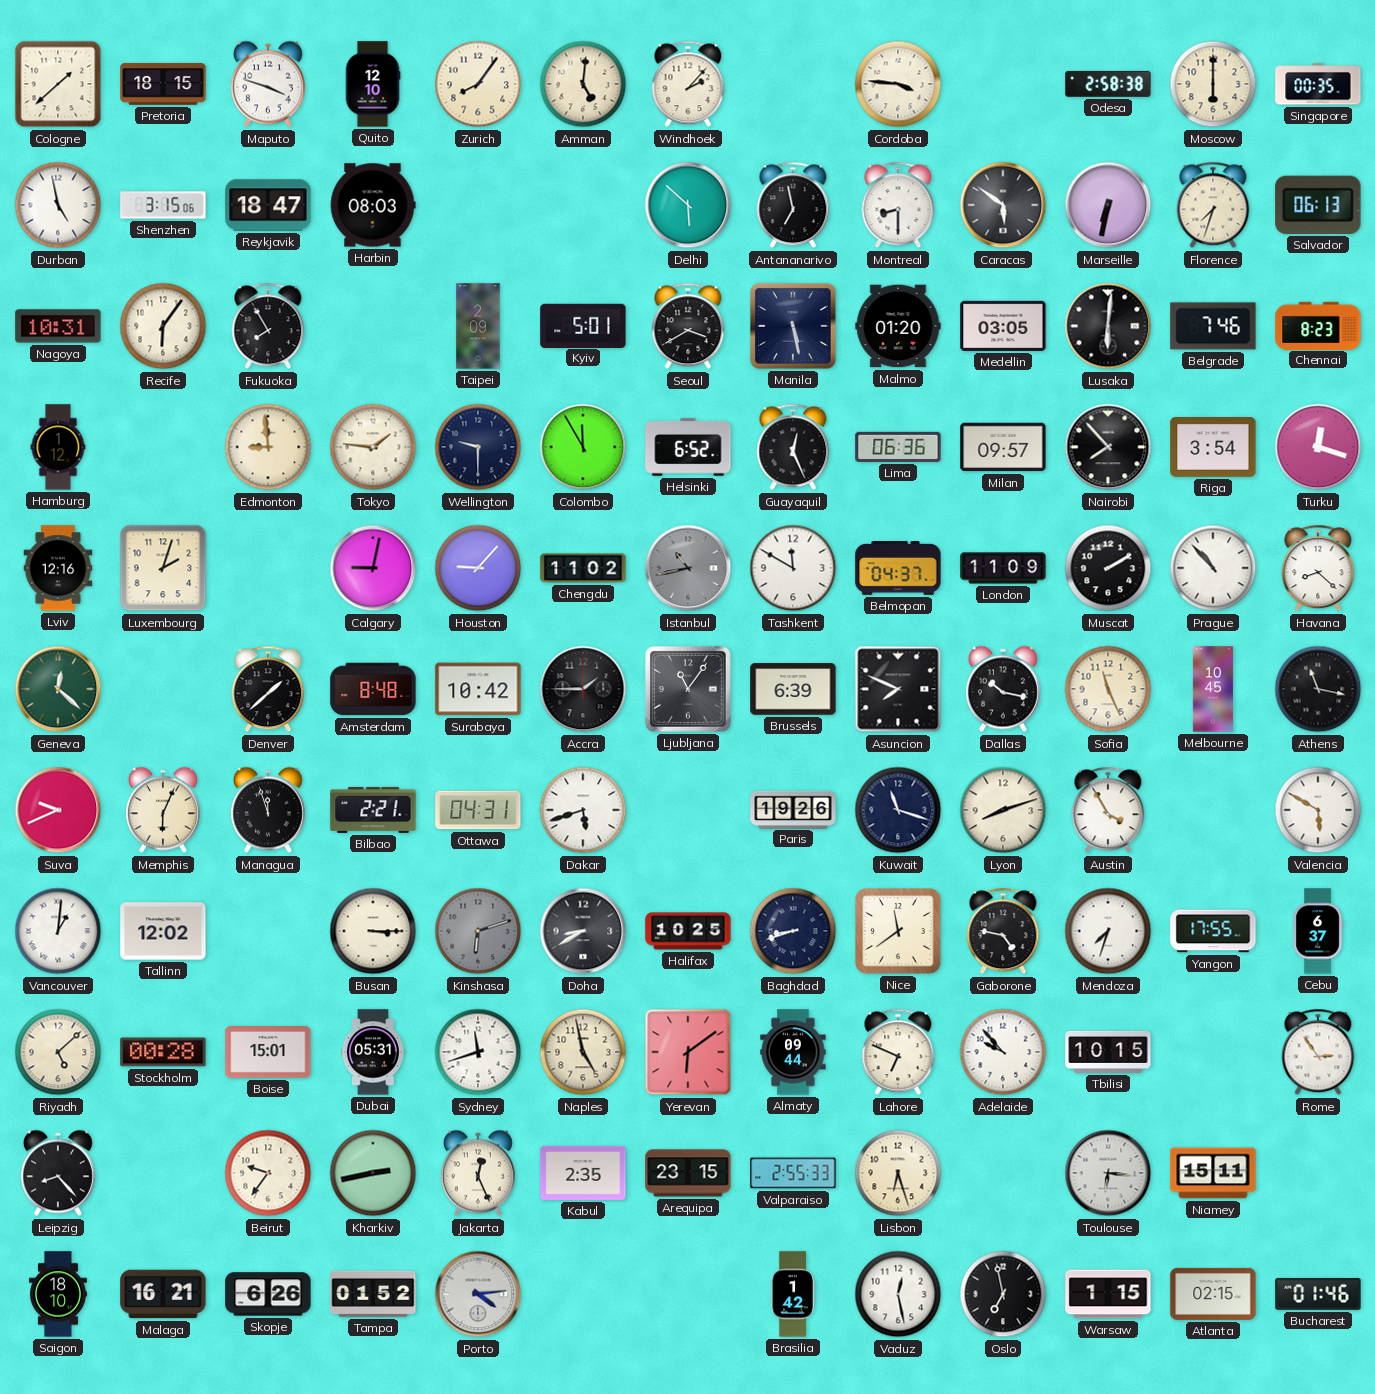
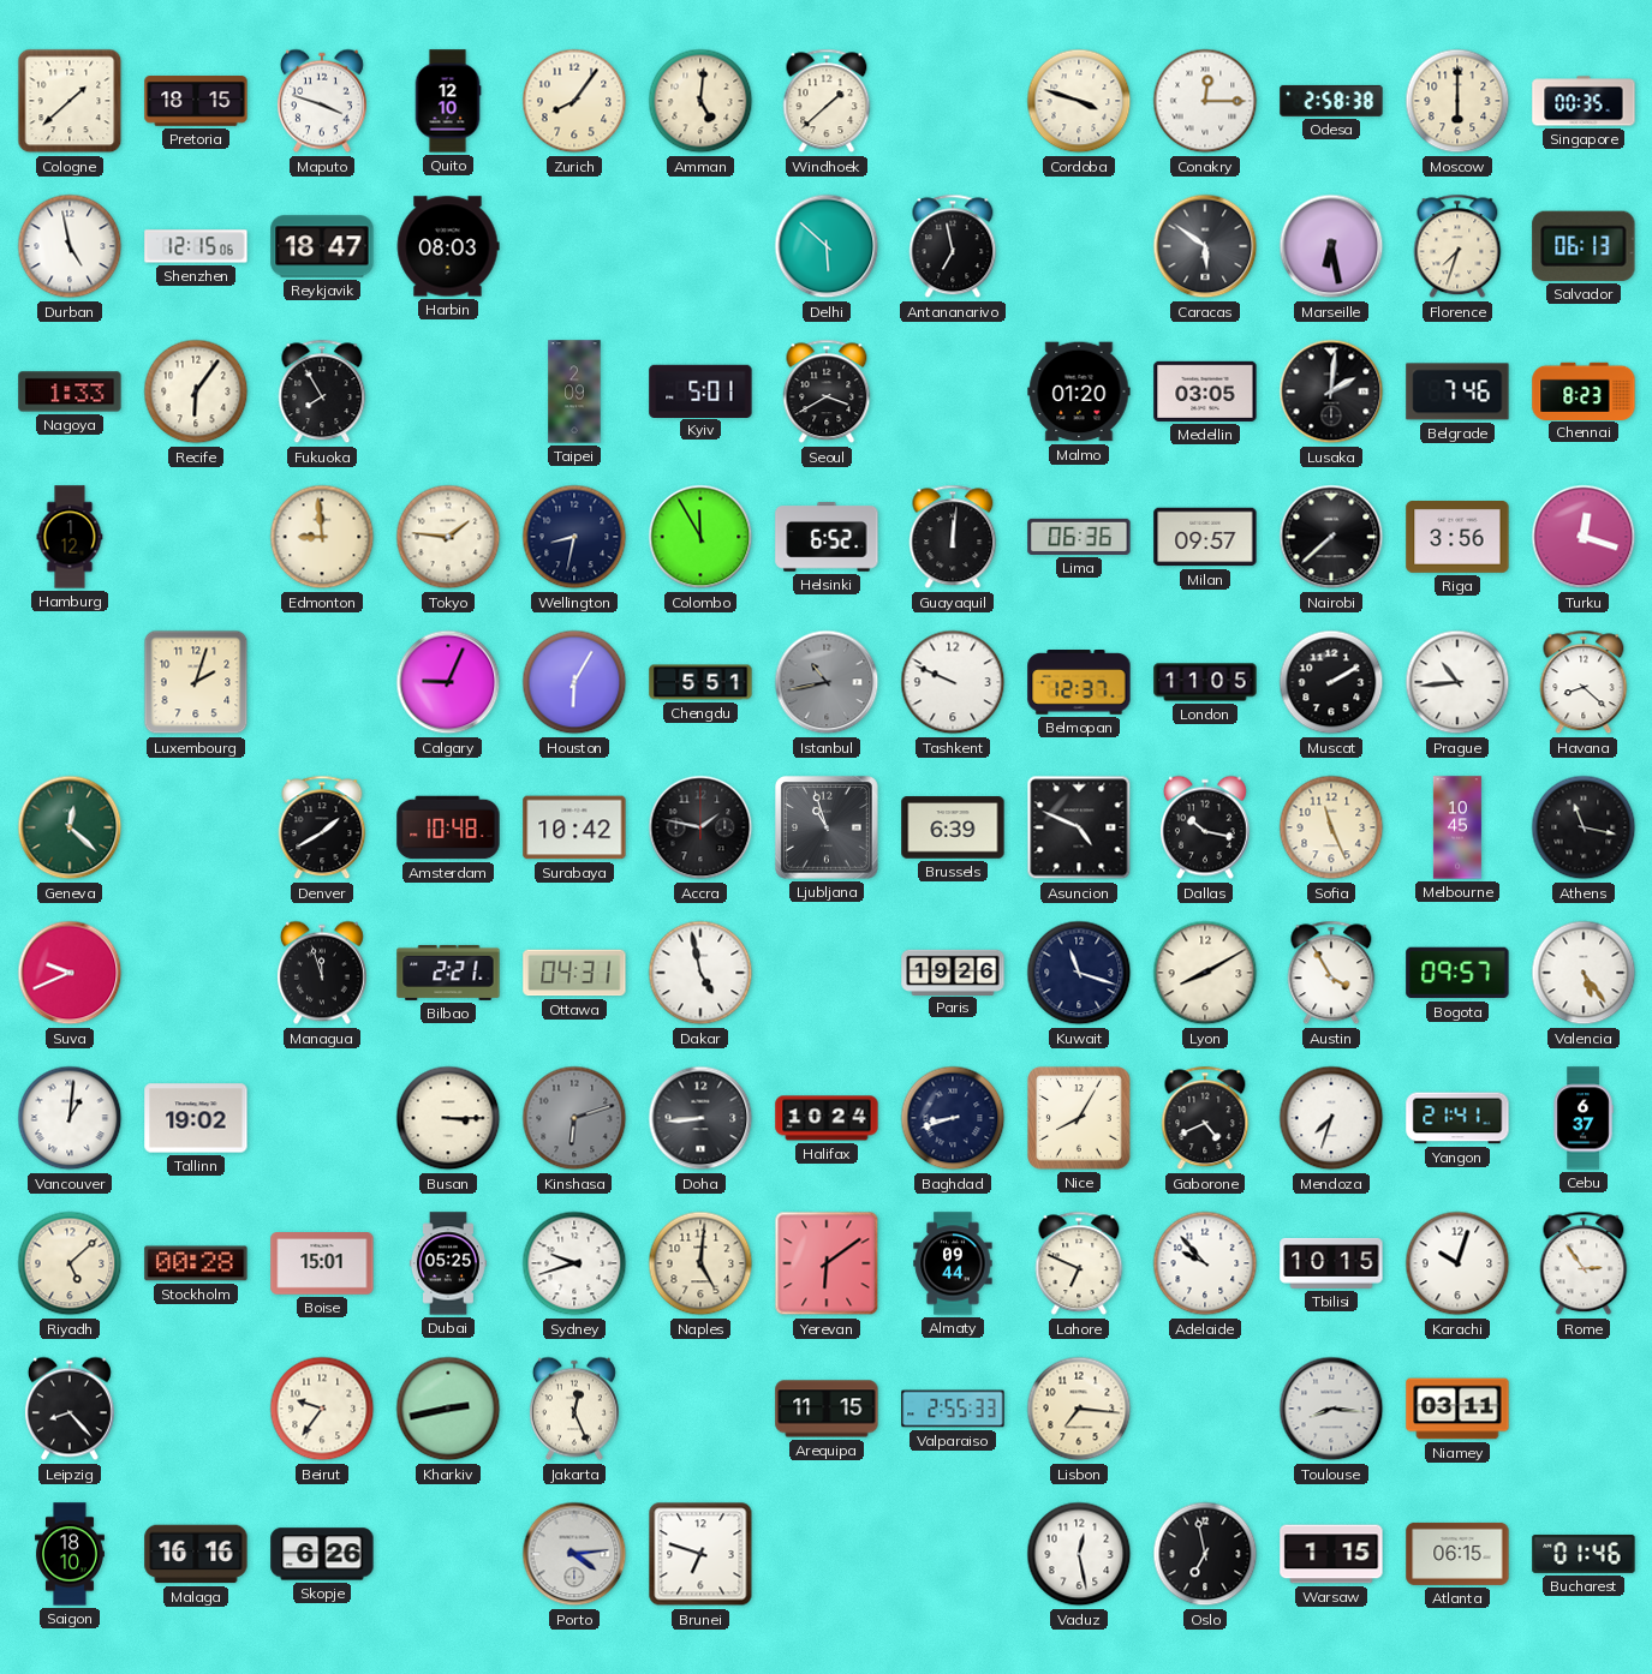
Windhoek: 2:07 -> 1:38
Cordoba: 3:46 -> 3:48
Conakry: none -> 12:15
Shenzhen: 3:15 -> 12:15
Montreal: 8:30 -> none
Marseille: 6:32 -> 6:28
Nagoya: 10:31 -> 1:33
Manila: 5:28 -> none
Lusaka: 6:01 -> 2:01
Wellington: 9:30 -> 8:32
Guayaquil: 12:26 -> 12:01
Nairobi: 7:53 -> 7:38
Riga: 3:54 -> 3:56
Lviv: 12:16 -> none
Calgary: 9:02 -> 9:04
Houston: 9:07 -> 6:05
Chengdu: 11:02 -> 5:51
Tashkent: 11:50 -> 9:49
Belmopan: 04:37 -> 12:37
London: 11:09 -> 11:05
Prague: 10:53 -> 10:44
Denver: 1:38 -> 1:40
Amsterdam: 8:48 -> 10:48
Accra: 1:45 -> 1:47
Ljubljana: 11:06 -> 10:57
Asuncion: 7:49 -> 4:49
Memphis: 6:04 -> none
Dakar: 5:42 -> 4:58
Lyon: 8:12 -> 8:10
Bogota: none -> 09:57
Valencia: 5:50 -> 5:24
Tallinn: 12:02 -> 19:02
Doha: 8:40 -> 8:44
Halifax: 10:25 -> 10:24
Nice: 11:39 -> 8:05
Gaborone: 4:47 -> 4:41
Yangon: 17:55 -> 21:41
Dubai: 05:31 -> 05:25
Sydney: 11:42 -> 9:42
Naples: 4:58 -> 5:01
Karachi: none -> 10:03
Kabul: 2:35 -> none
Arequipa: 23:15 -> 11:15
Lisbon: 6:27 -> 7:16
Toulouse: 6:16 -> 8:16
Niamey: 15:11 -> 03:11
Malaga: 16:21 -> 16:16
Tampa: 01:52 -> none
Brunei: none -> 6:48
Brasilia: 1:42 -> none
Atlanta: 02:15 -> 06:15
